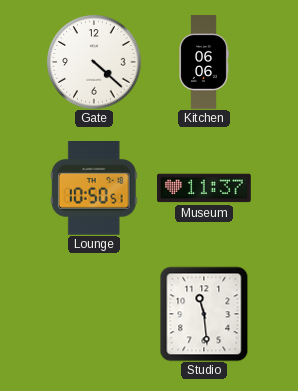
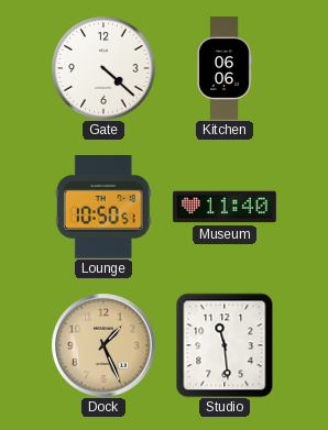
Museum: 11:37 -> 11:40
Dock: none -> 1:26
